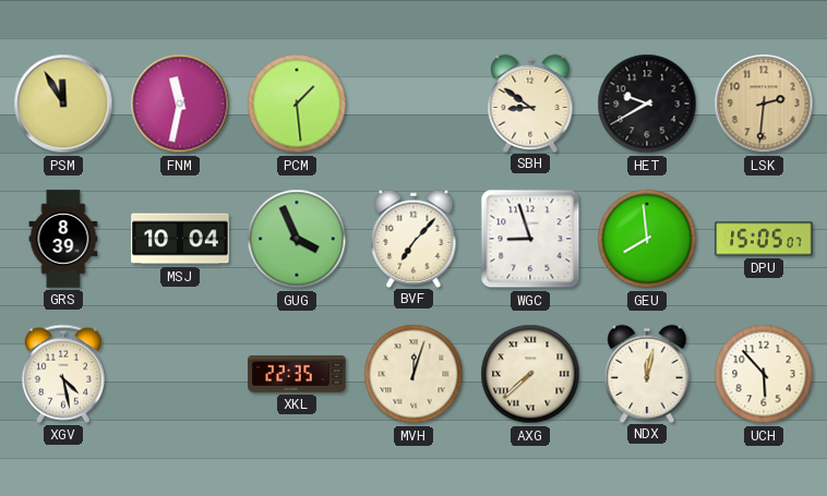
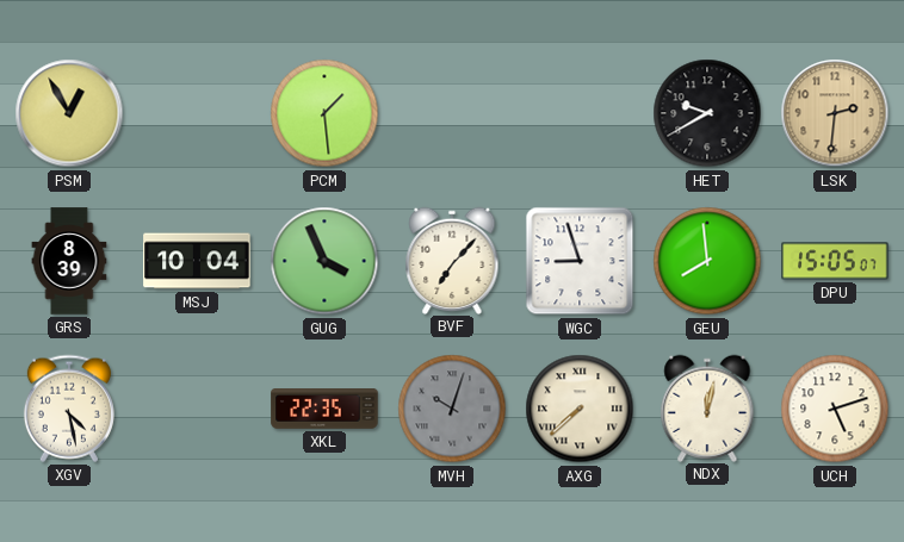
PSM: 11:55 -> 12:55
FNM: 11:32 -> none
SBH: 8:51 -> none
MVH: 12:03 -> 10:03
MVH dial: cream -> grey
UCH: 5:53 -> 5:12
